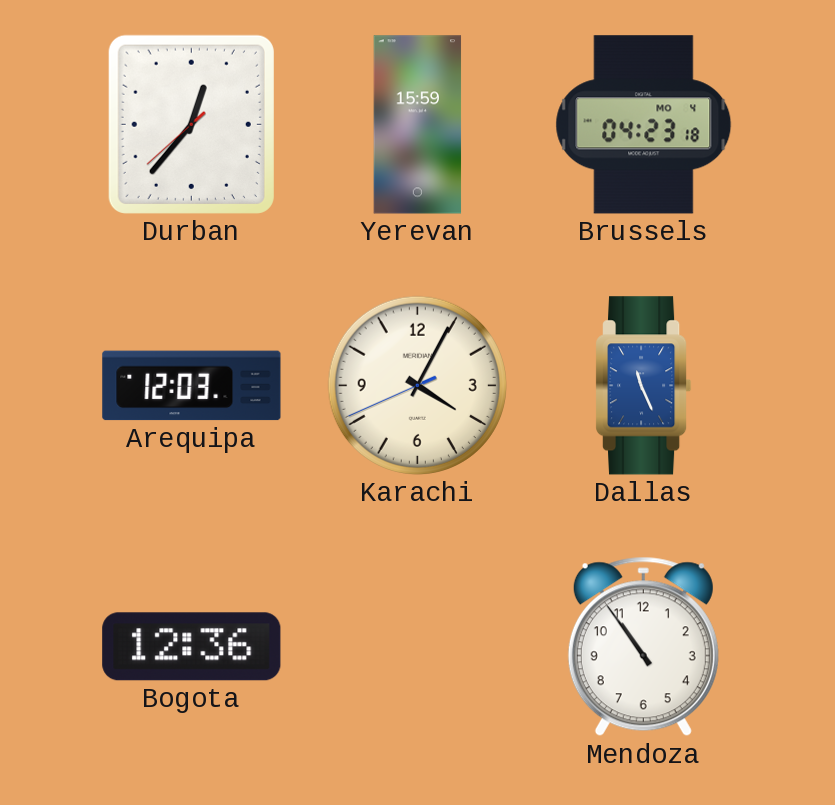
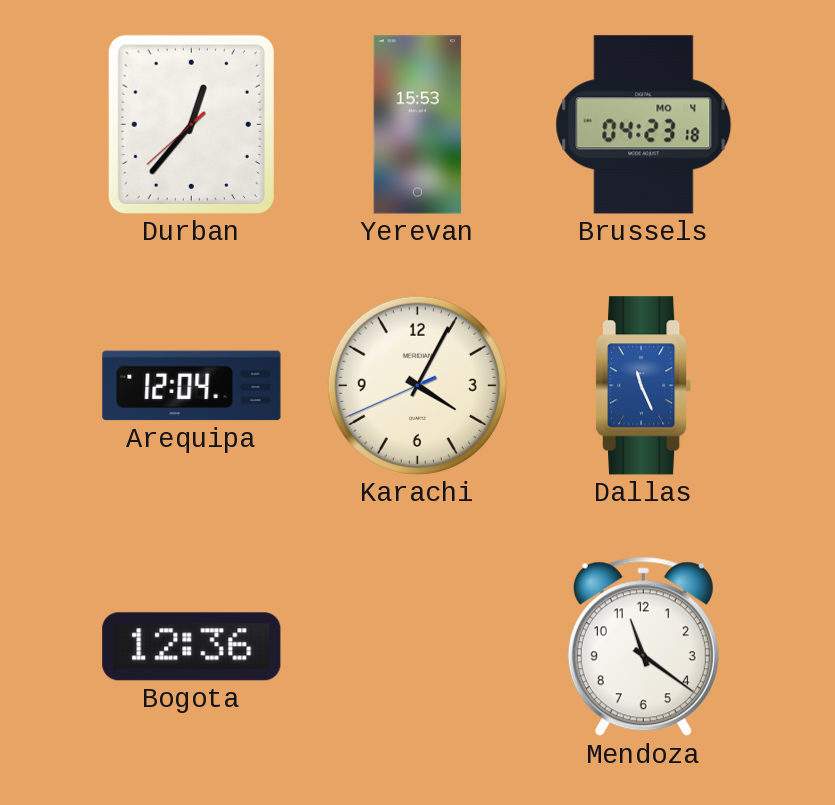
Yerevan: 15:59 -> 15:53
Arequipa: 12:03 -> 12:04
Mendoza: 10:54 -> 11:21
